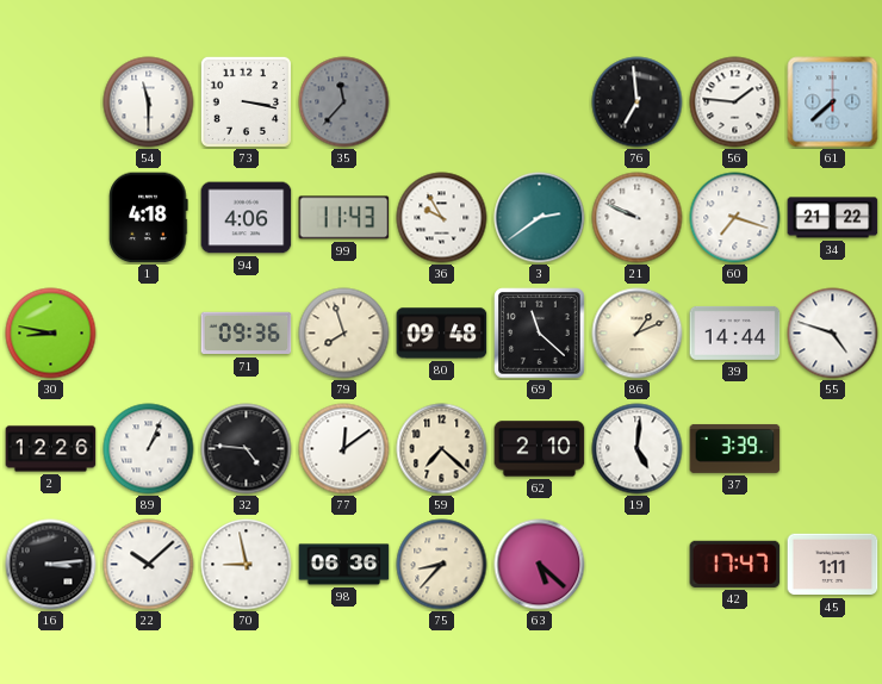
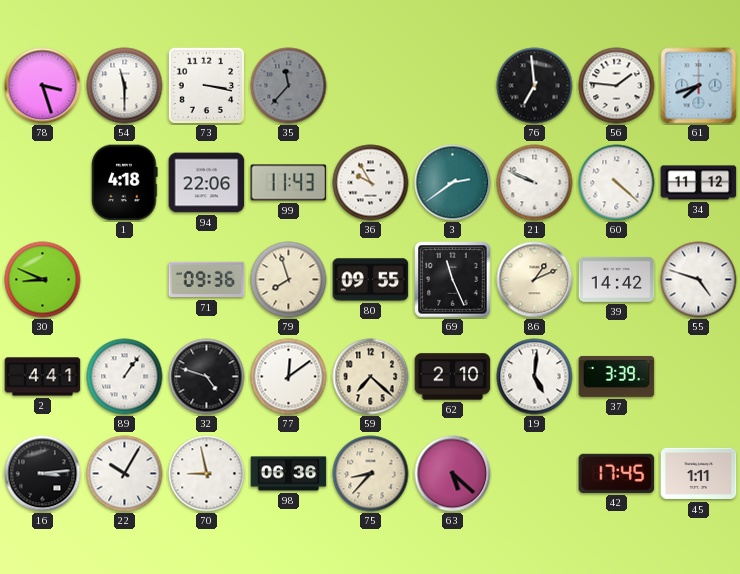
78: none -> 3:27
61: 7:38 -> 7:42
94: 4:06 -> 22:06
60: 7:18 -> 4:22
34: 21:22 -> 11:12
30: 8:47 -> 8:49
80: 09:48 -> 09:55
69: 11:22 -> 11:26
39: 14:44 -> 14:42
2: 12:26 -> 4:41
89: 1:04 -> 1:06
32: 4:46 -> 4:48
22: 10:08 -> 10:05
42: 17:47 -> 17:45
